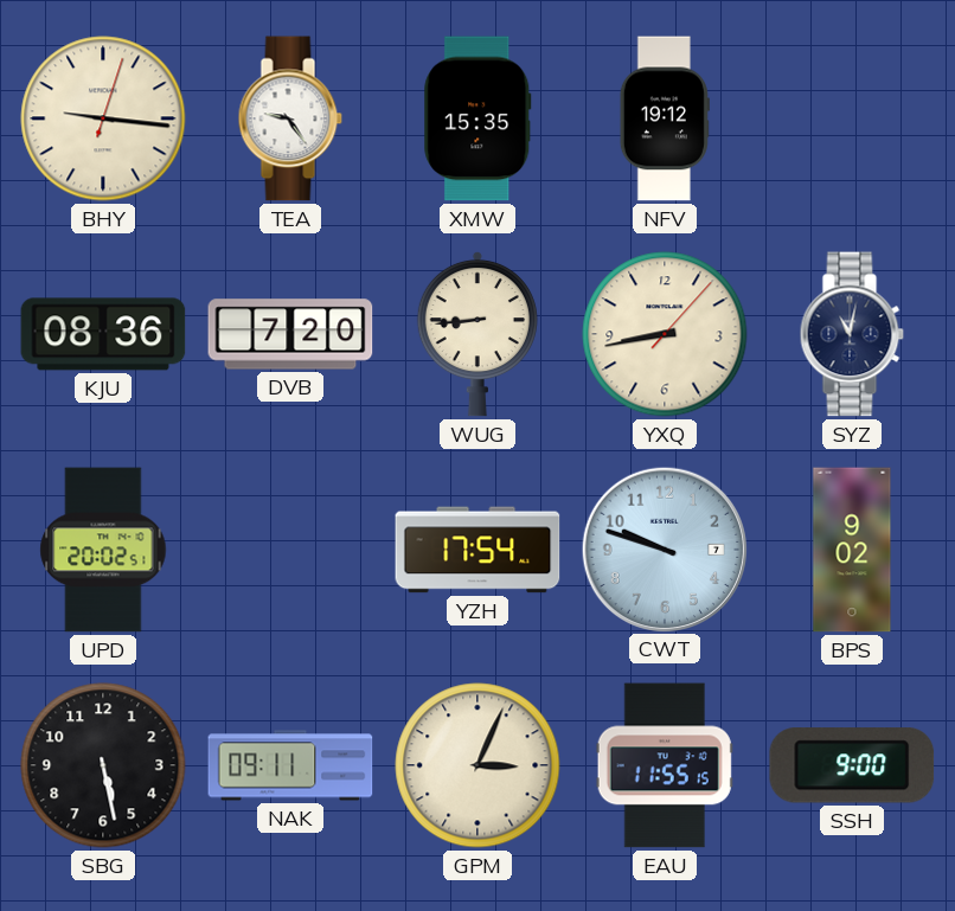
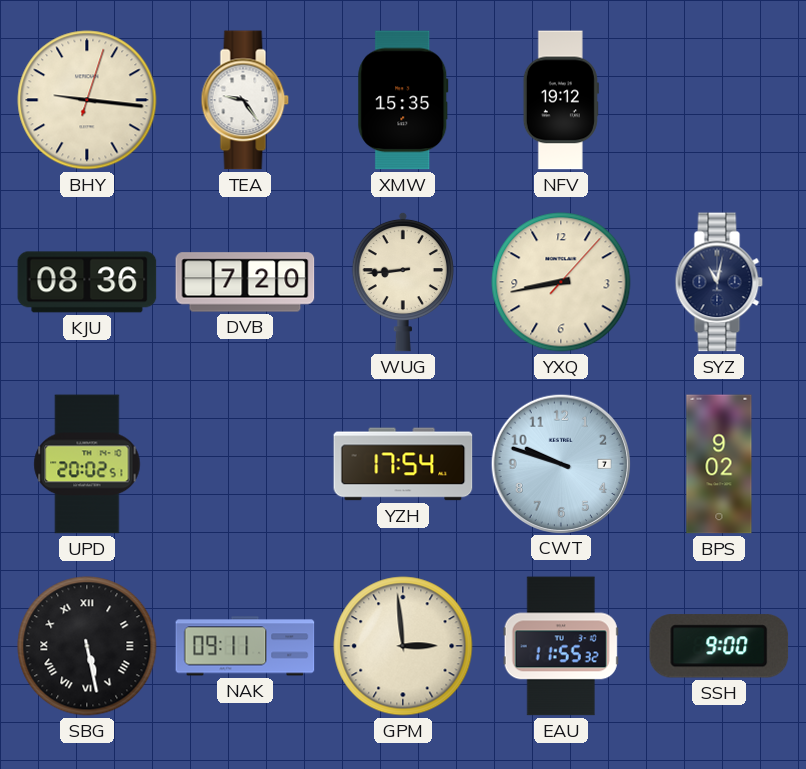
SBG numerals: Arabic -> Roman
GPM: 3:04 -> 2:59
EAU: 11:55:15 -> 11:55:32
